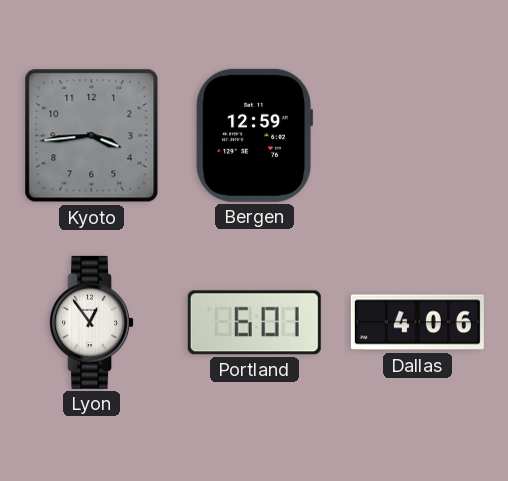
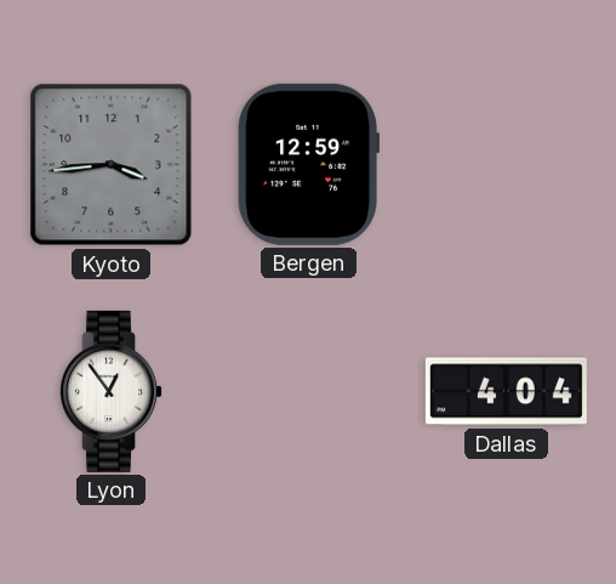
Portland: 6:01 -> none
Dallas: 4:06 -> 4:04
